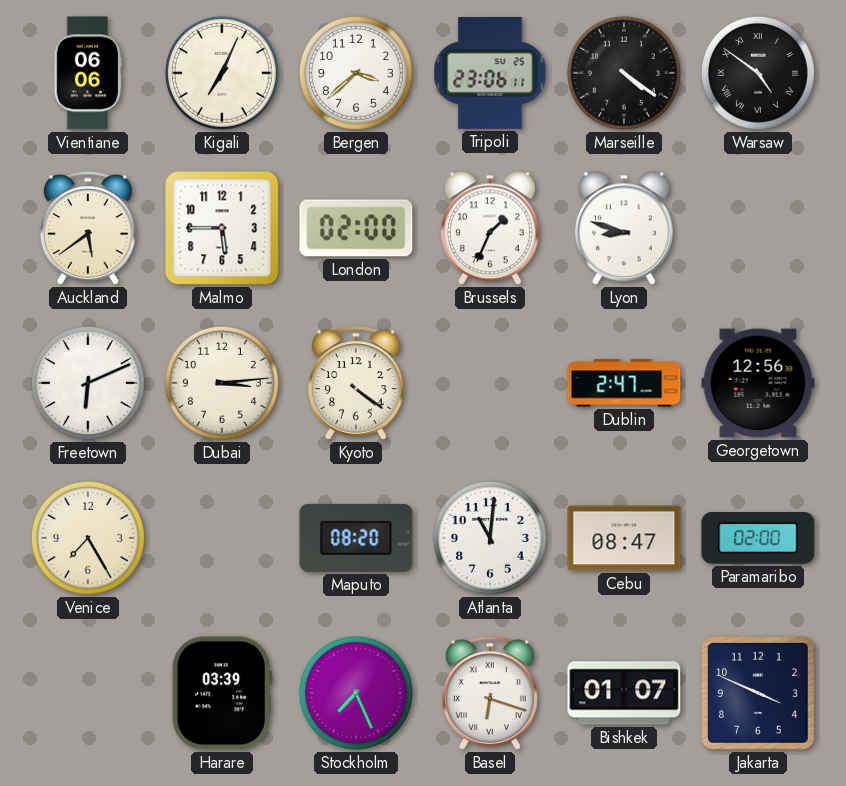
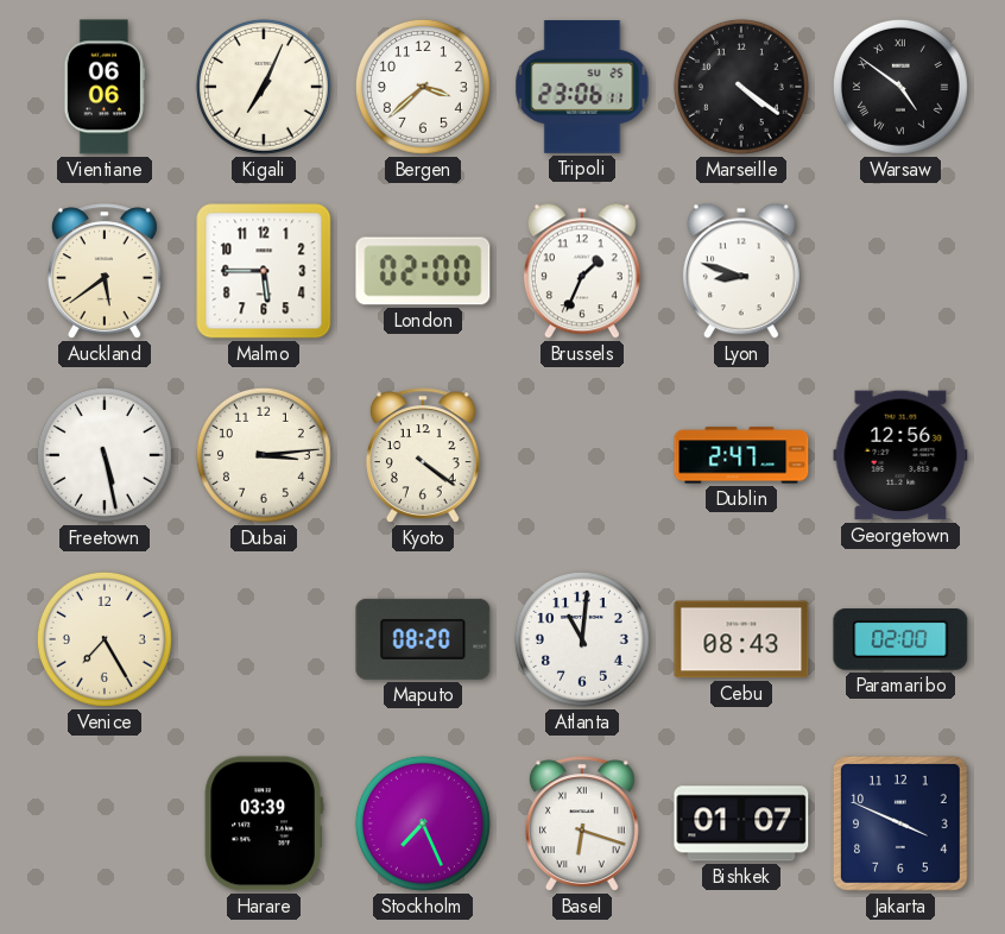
Freetown: 6:11 -> 5:28
Cebu: 08:47 -> 08:43
